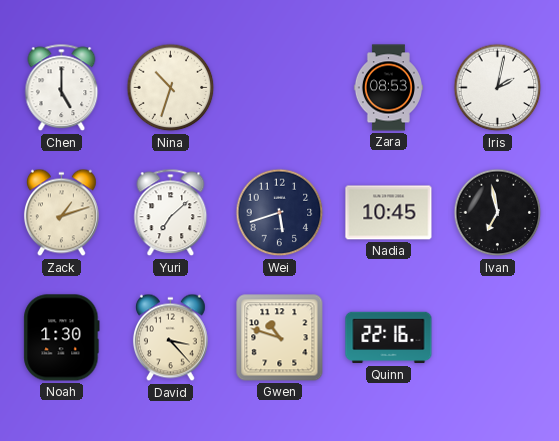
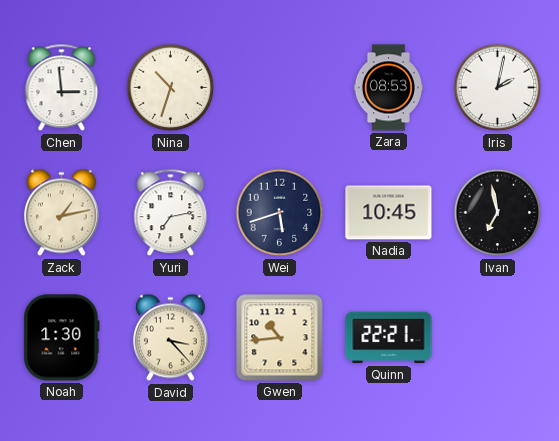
Chen: 5:00 -> 2:59
Zack: 1:12 -> 1:13
Yuri: 7:08 -> 7:13
Gwen: 10:48 -> 10:44
Quinn: 22:16 -> 22:21
